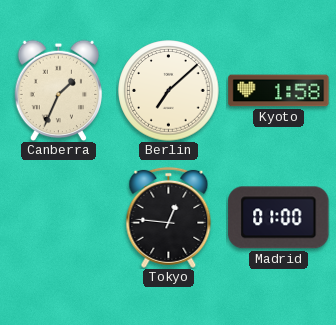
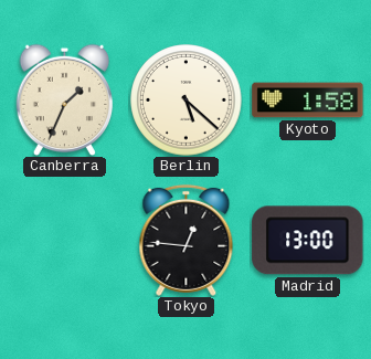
Berlin: 7:08 -> 5:22
Madrid: 01:00 -> 13:00
